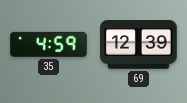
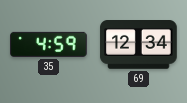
69: 12:39 -> 12:34
